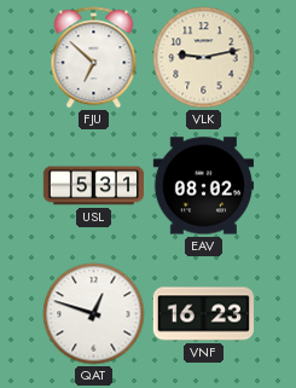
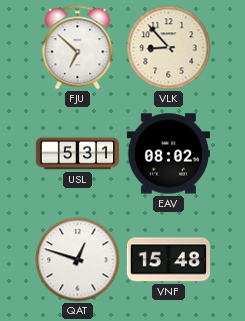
VLK: 9:13 -> 8:53
VNF: 16:23 -> 15:48
